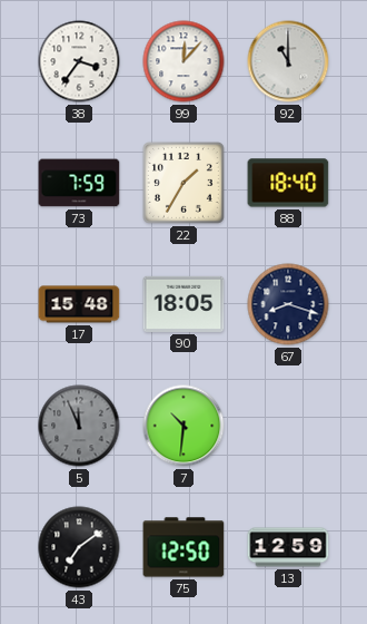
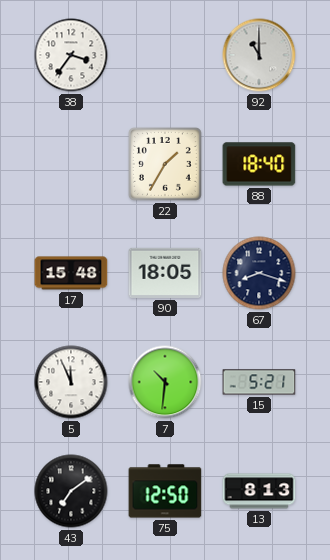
99: 12:07 -> none
73: 7:59 -> none
5 dial: grey -> white
15: none -> 5:21
13: 12:59 -> 8:13
